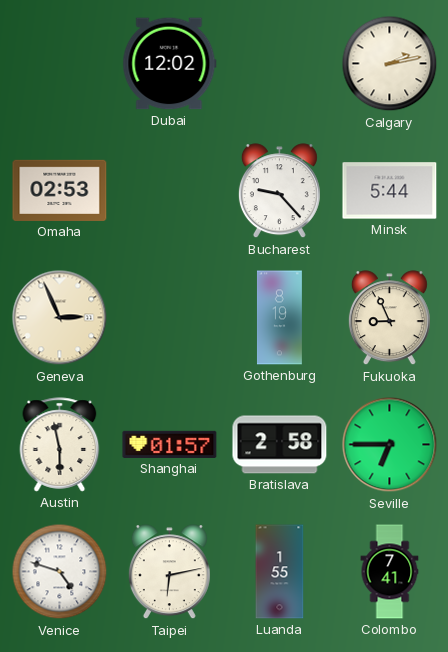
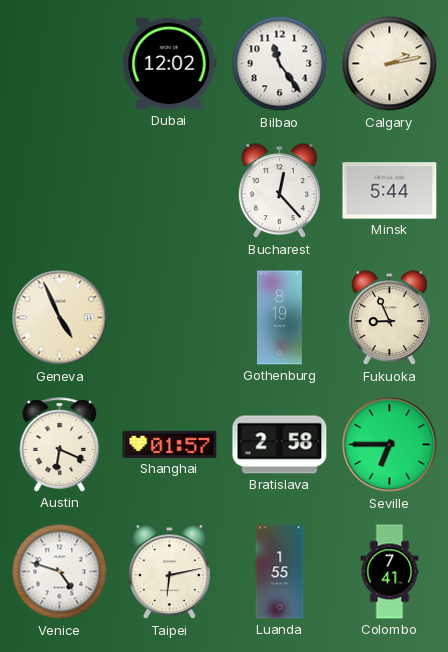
Bilbao: none -> 11:24
Omaha: 02:53 -> none
Bucharest: 9:23 -> 12:23
Geneva: 2:56 -> 4:56
Austin: 5:58 -> 6:19
